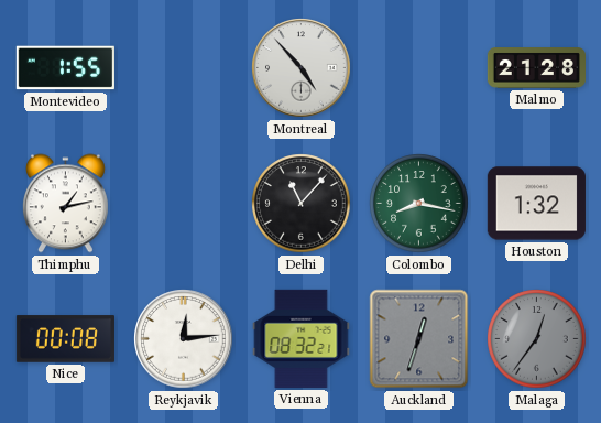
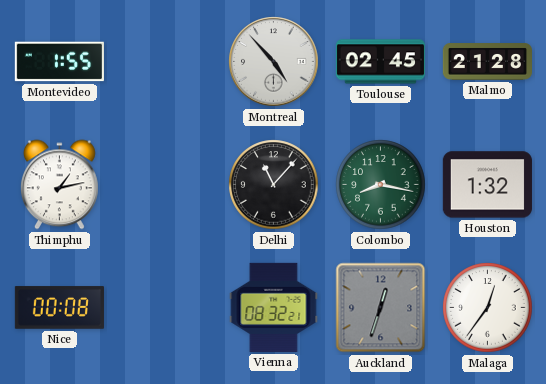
Toulouse: none -> 02:45
Reykjavik: 12:14 -> none
Malaga dial: grey -> white
